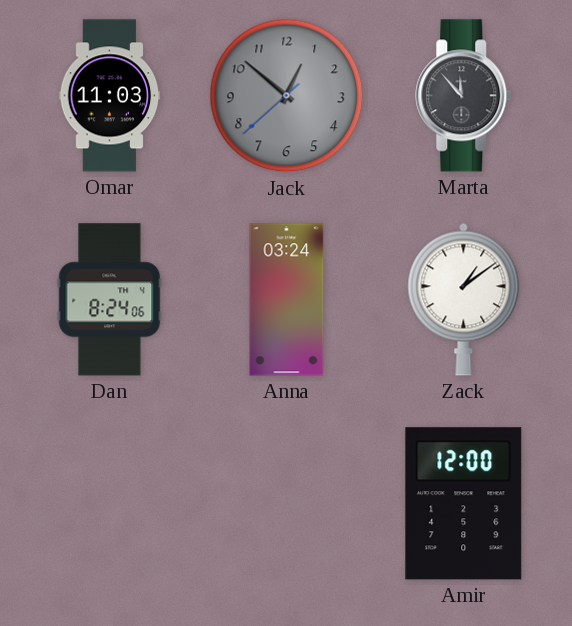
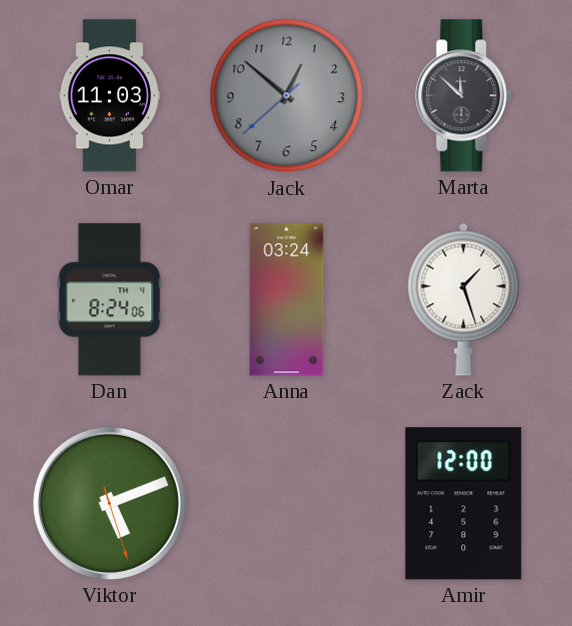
Marta: 11:53 -> 11:52
Zack: 1:09 -> 1:27
Viktor: none -> 5:11
